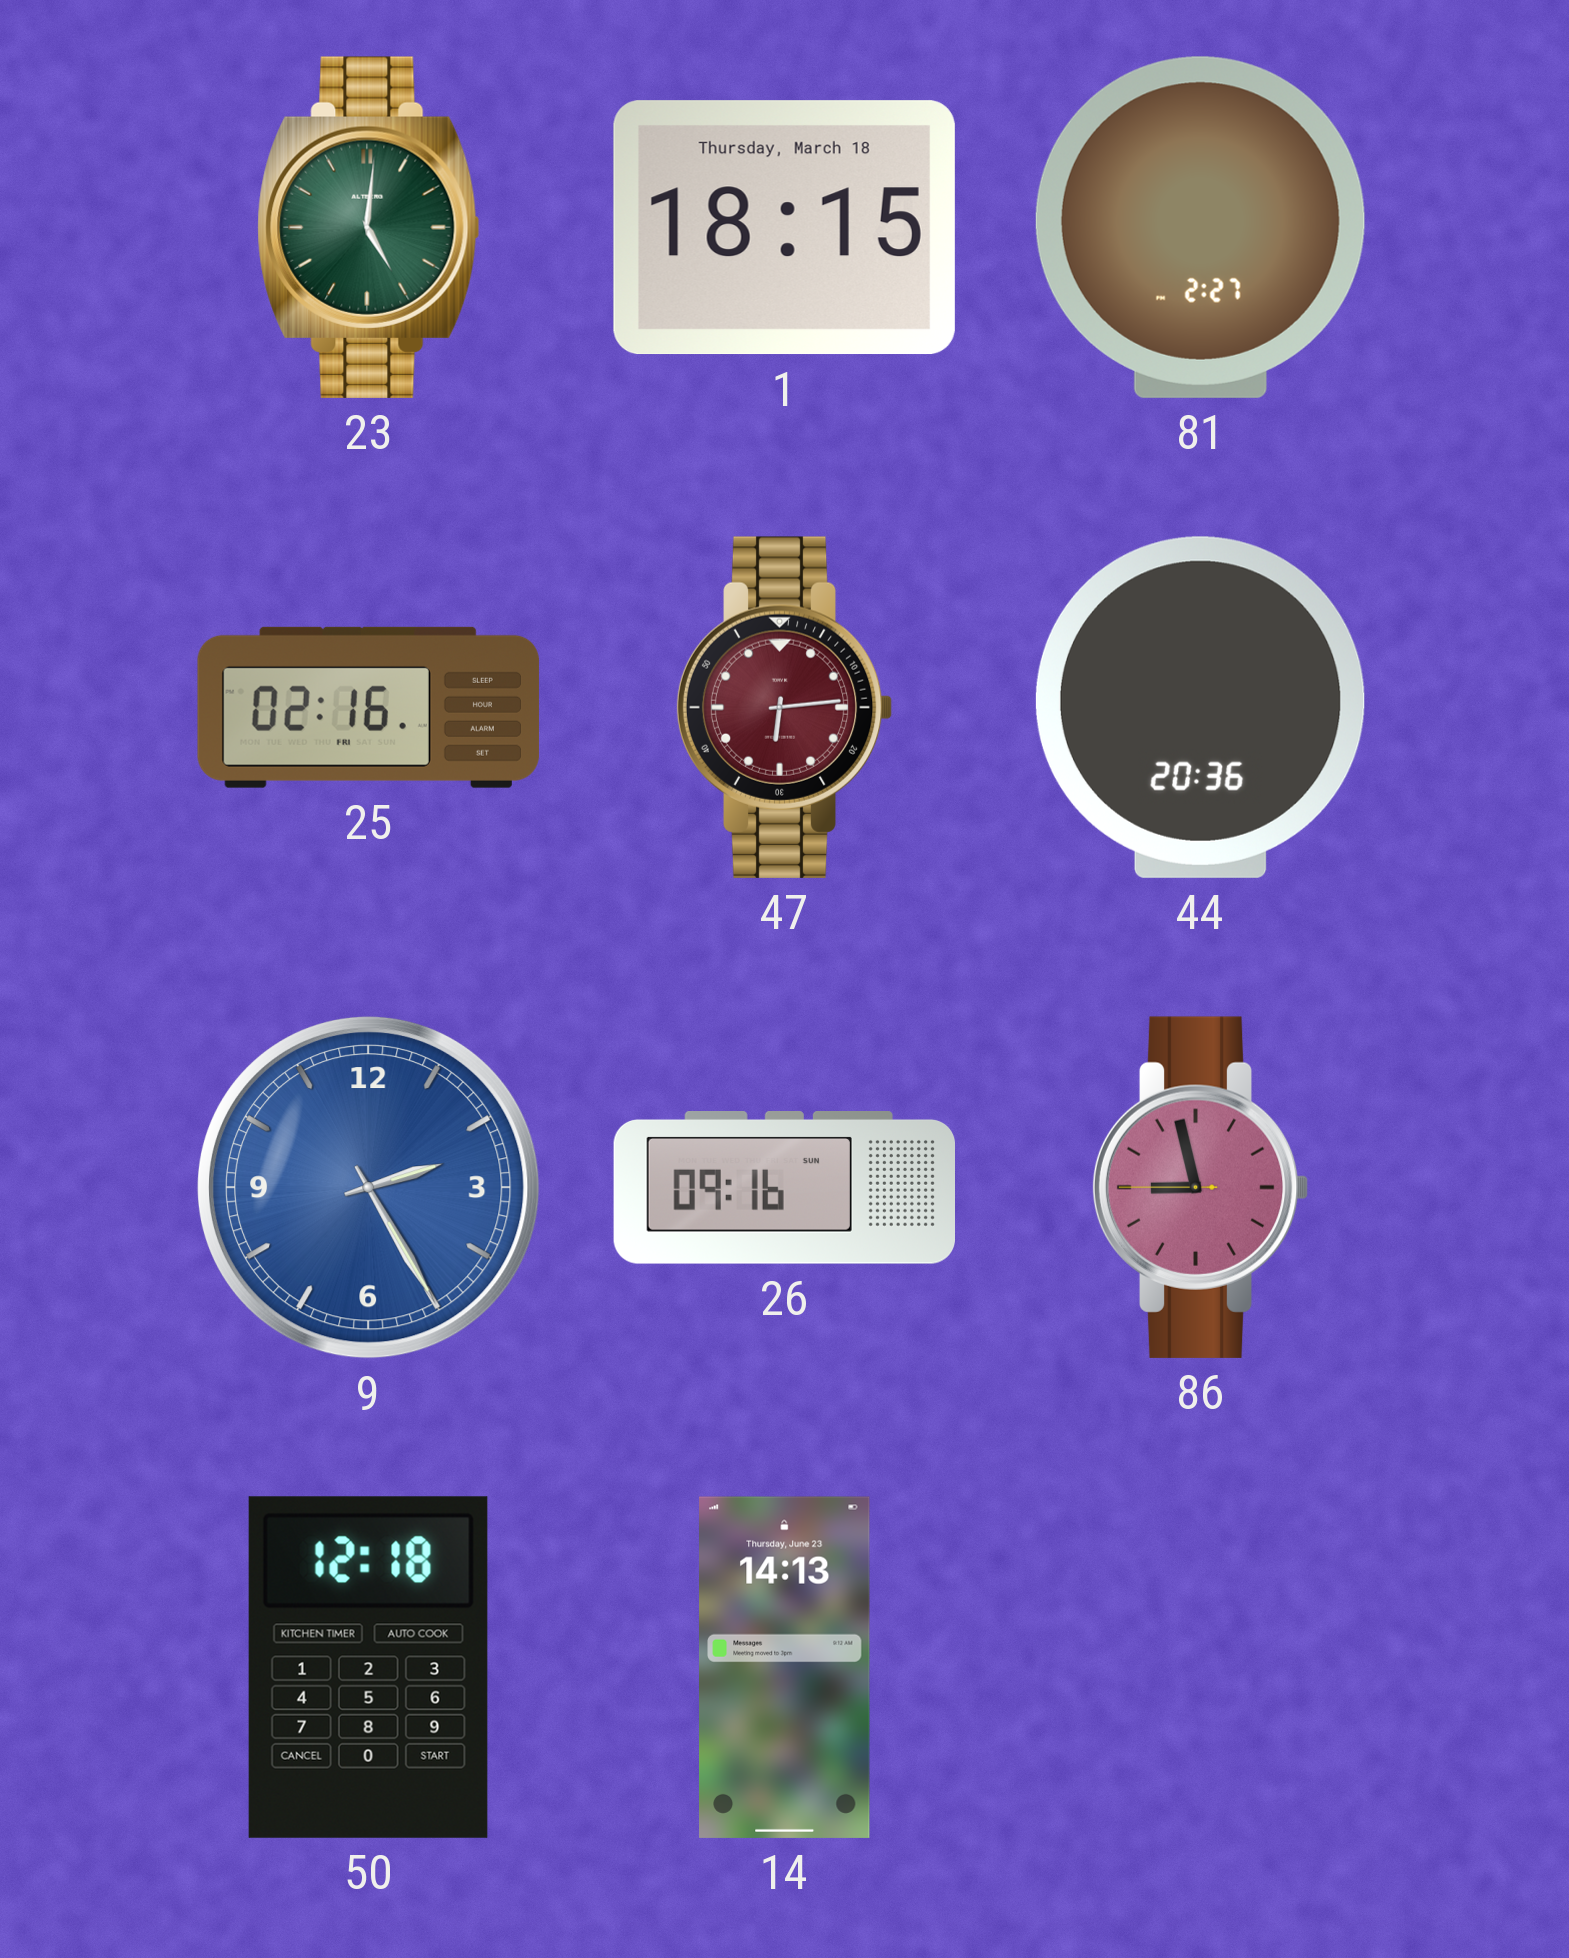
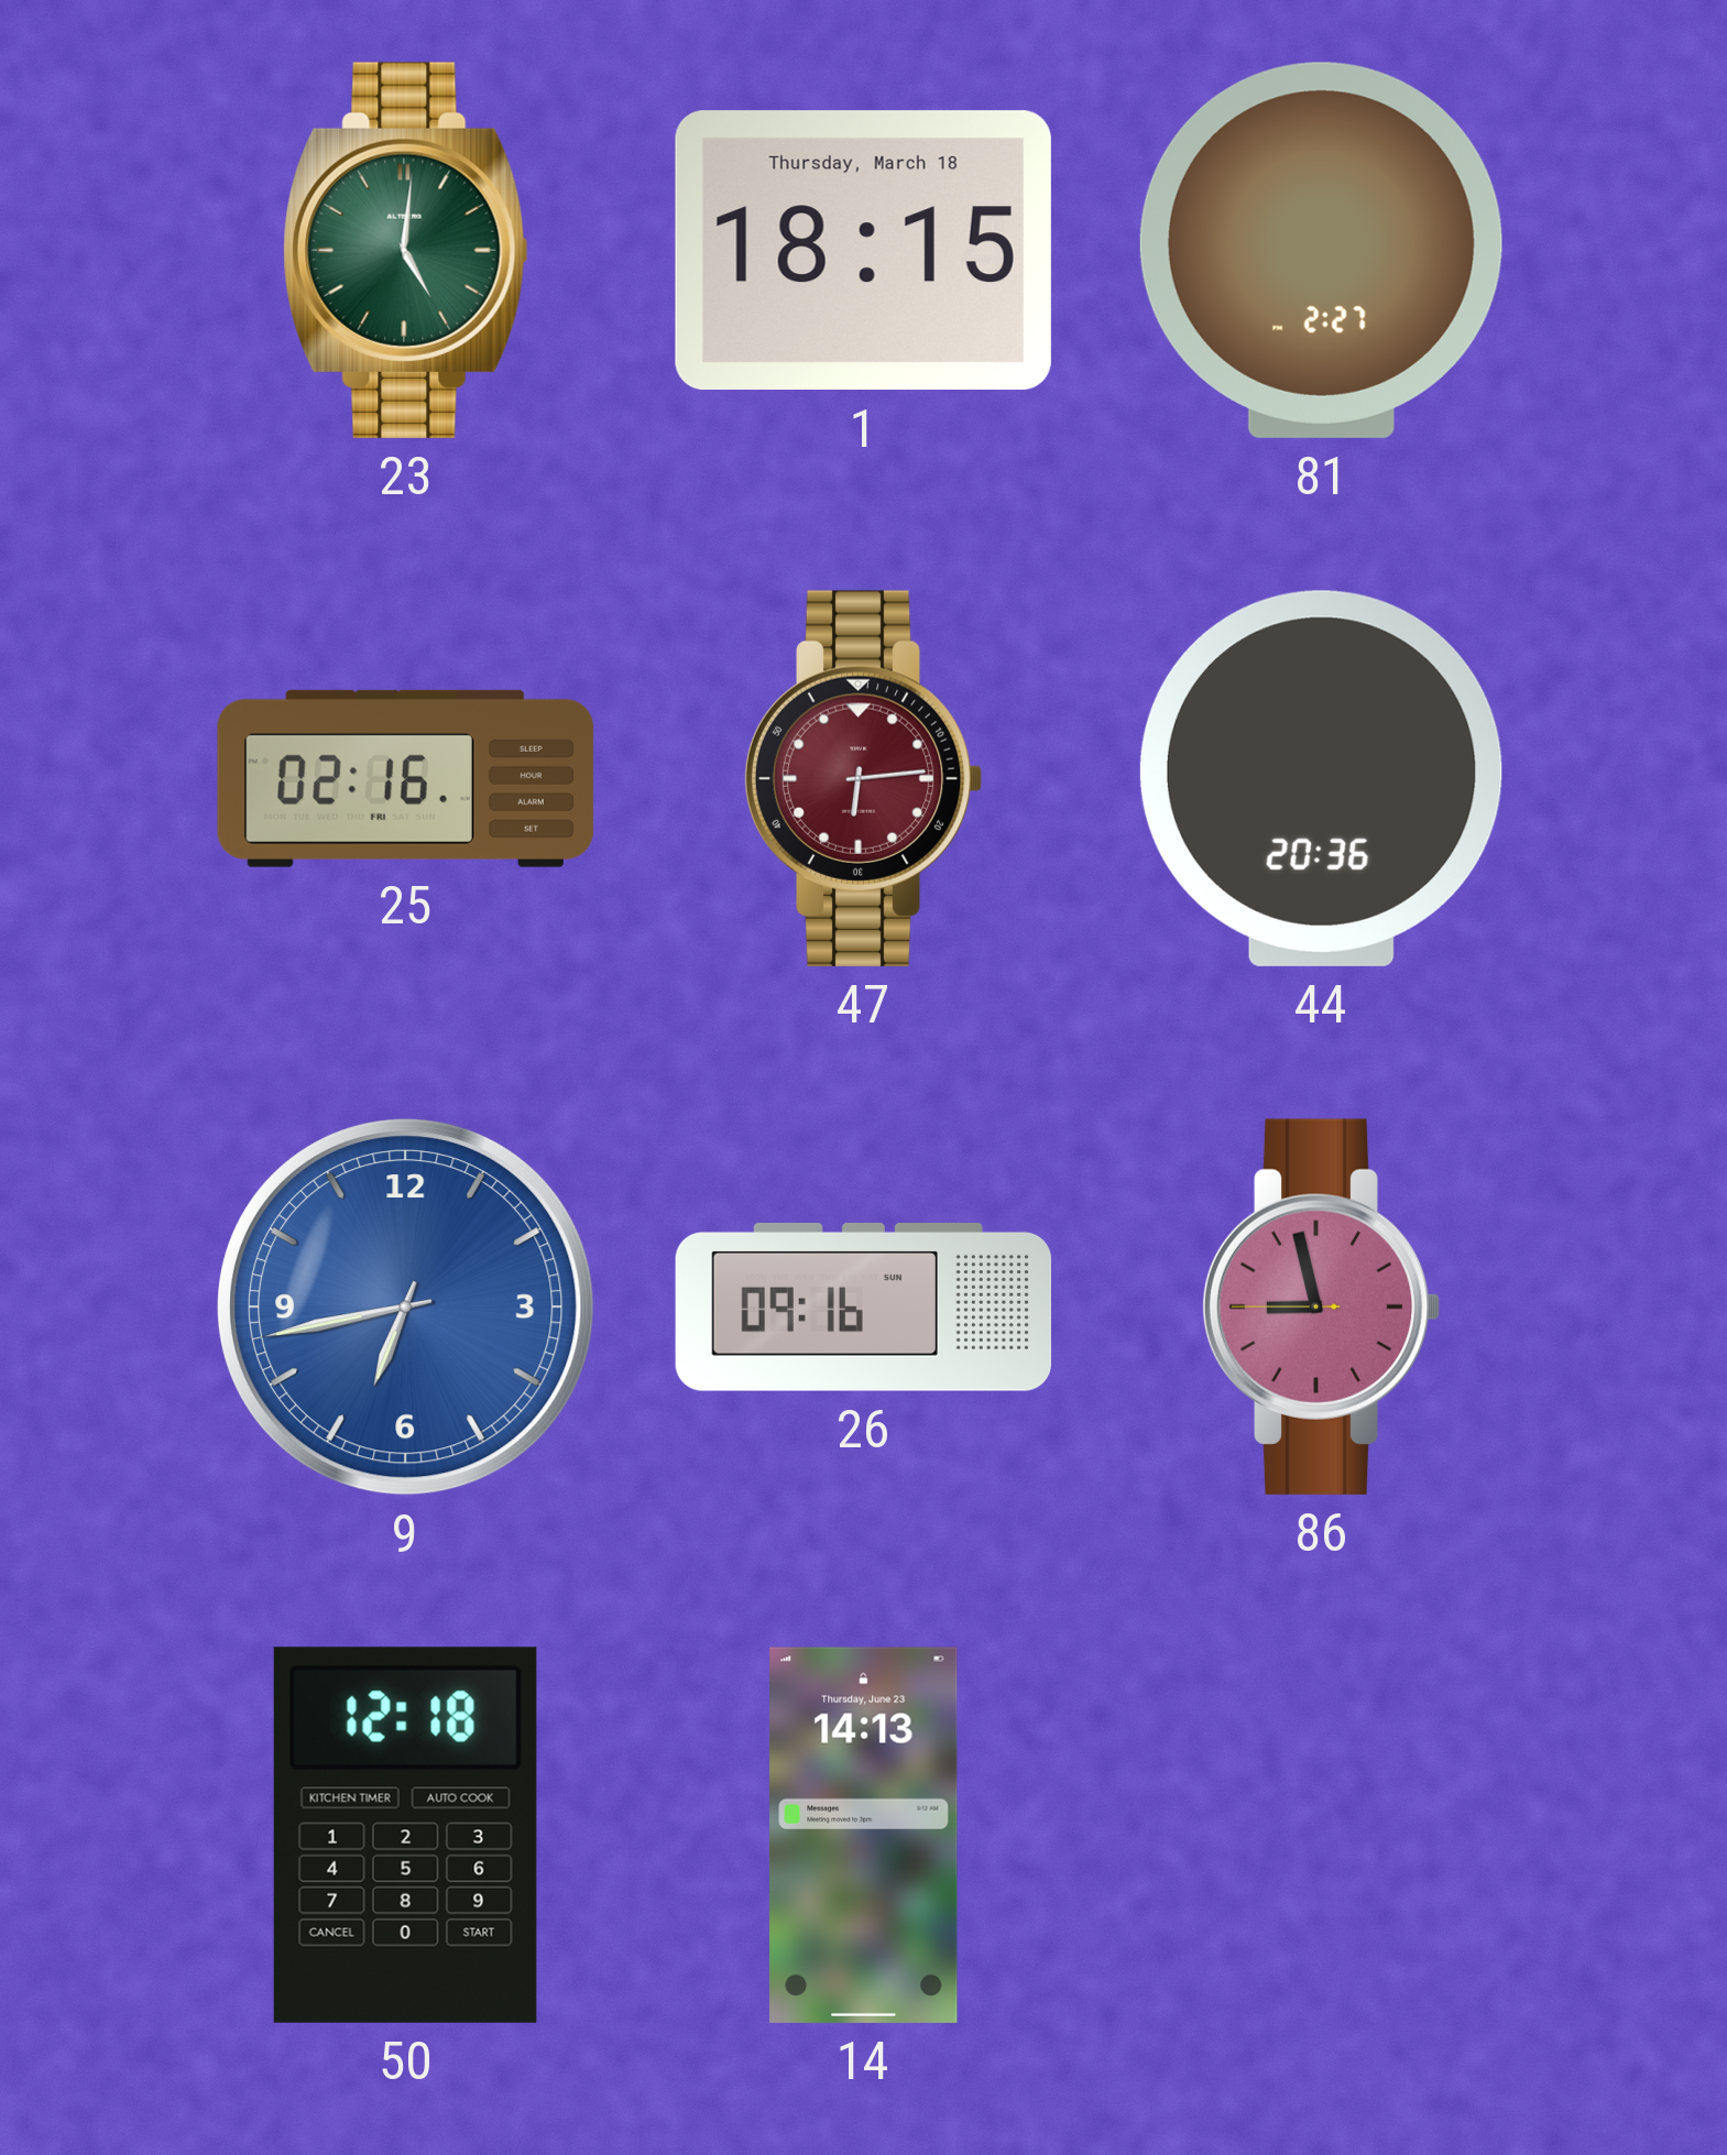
9: 2:25 -> 6:43
